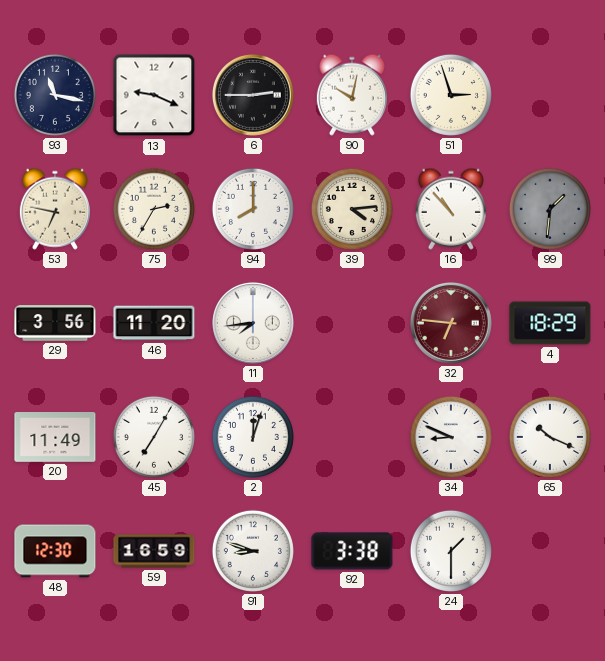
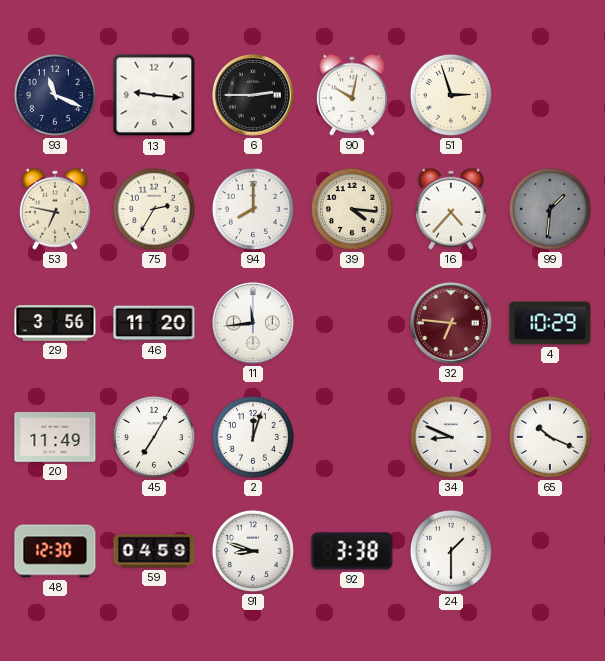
93: 11:17 -> 11:19
13: 9:19 -> 9:16
39: 4:14 -> 4:16
16: 10:53 -> 4:37
11: 7:44 -> 11:44
4: 18:29 -> 10:29
59: 16:59 -> 04:59
